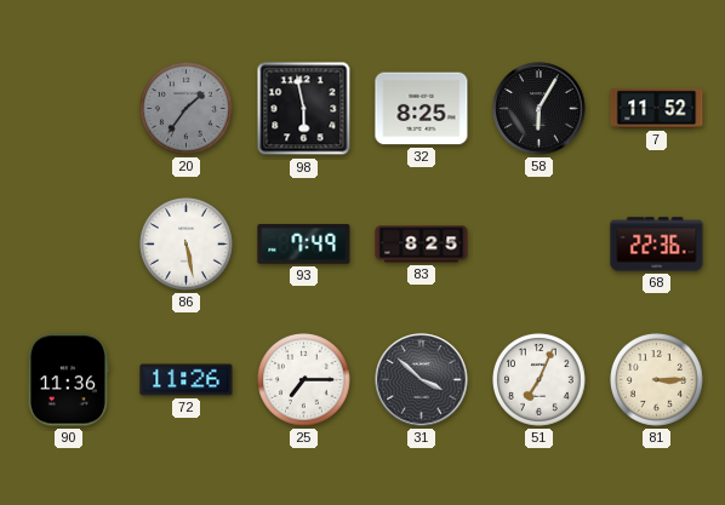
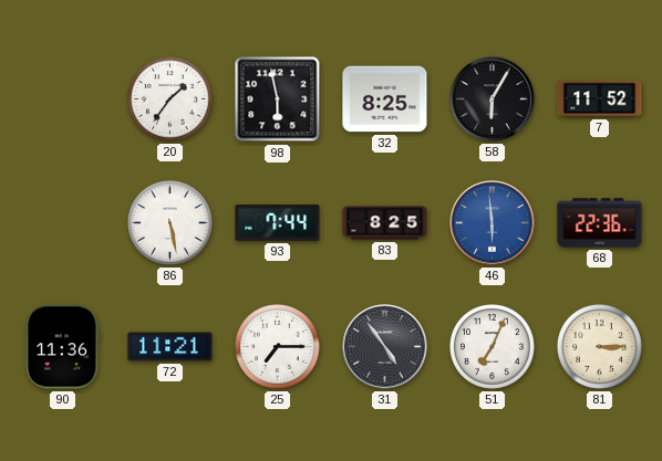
20 dial: grey -> white
93: 7:49 -> 7:44
46: none -> 5:59
72: 11:26 -> 11:21
31: 3:52 -> 4:54
